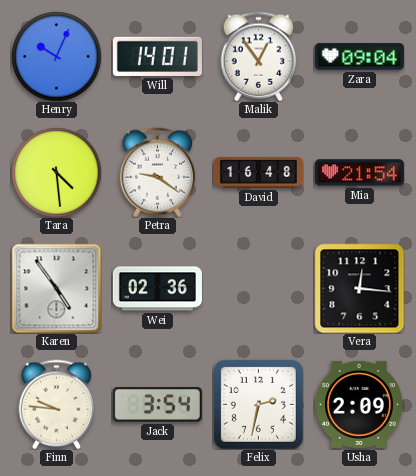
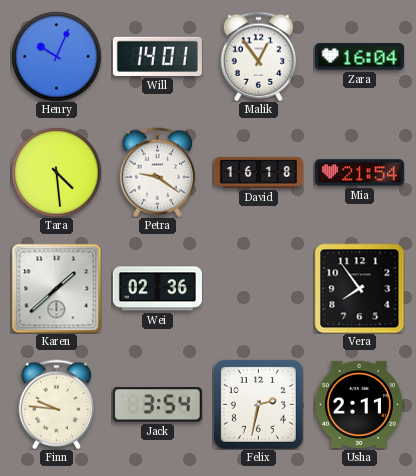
Zara: 09:04 -> 16:04
David: 16:48 -> 16:18
Karen: 4:54 -> 1:38
Vera: 12:16 -> 7:54
Usha: 2:09 -> 2:11
